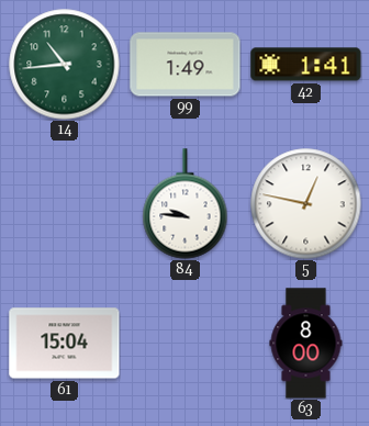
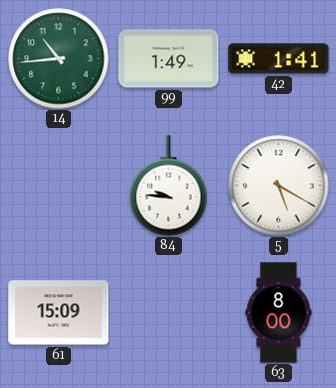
5: 12:47 -> 5:20
61: 15:04 -> 15:09
